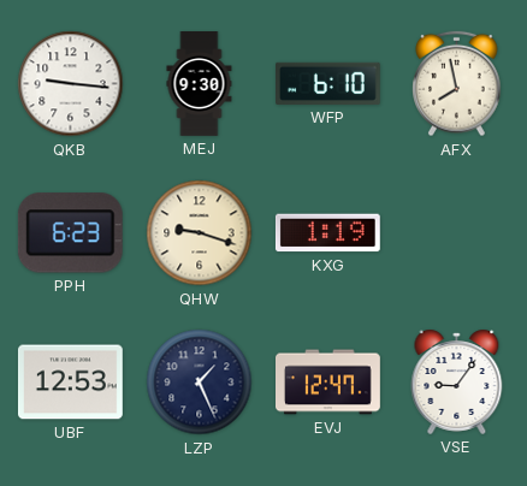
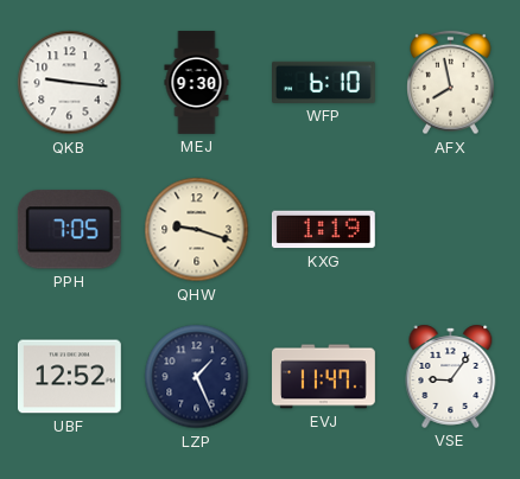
PPH: 6:23 -> 7:05
UBF: 12:53 -> 12:52
EVJ: 12:47 -> 11:47
